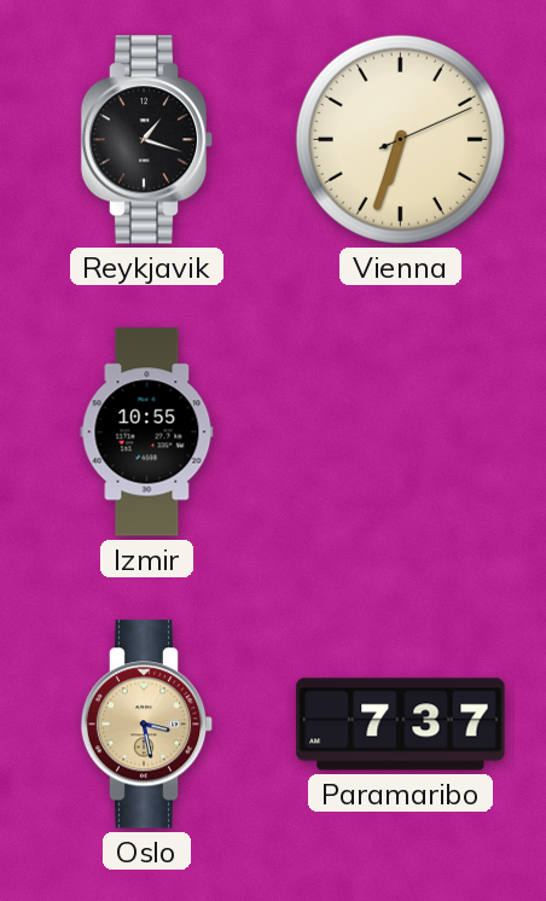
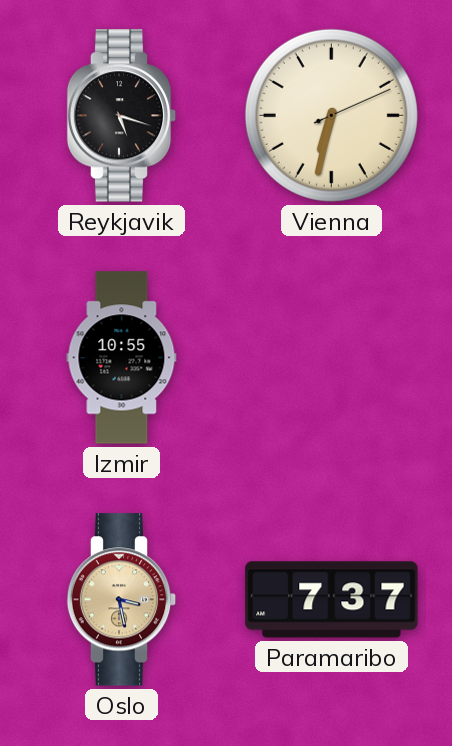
Reykjavik: 1:18 -> 5:18
Vienna: 6:33 -> 6:32
